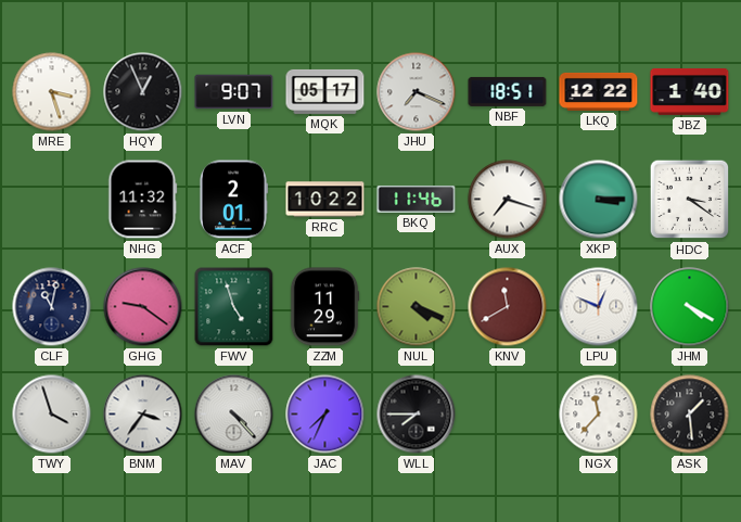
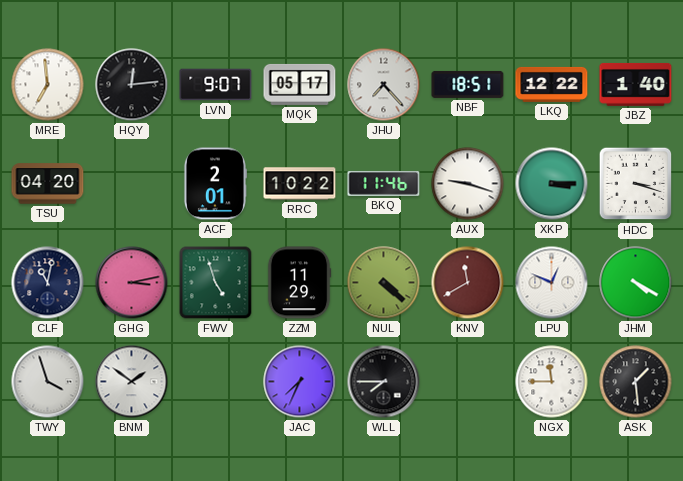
MRE: 3:27 -> 6:59
HQY: 12:56 -> 12:14
JHU: 7:19 -> 7:23
TSU: none -> 04:20
NHG: 11:32 -> none
AUX: 7:18 -> 9:18
HDC: 3:21 -> 3:18
GHG: 9:21 -> 3:13
NUL: 4:19 -> 4:22
BNM: 3:36 -> 1:51
MAV: 4:23 -> none
NGX: 11:37 -> 11:45
